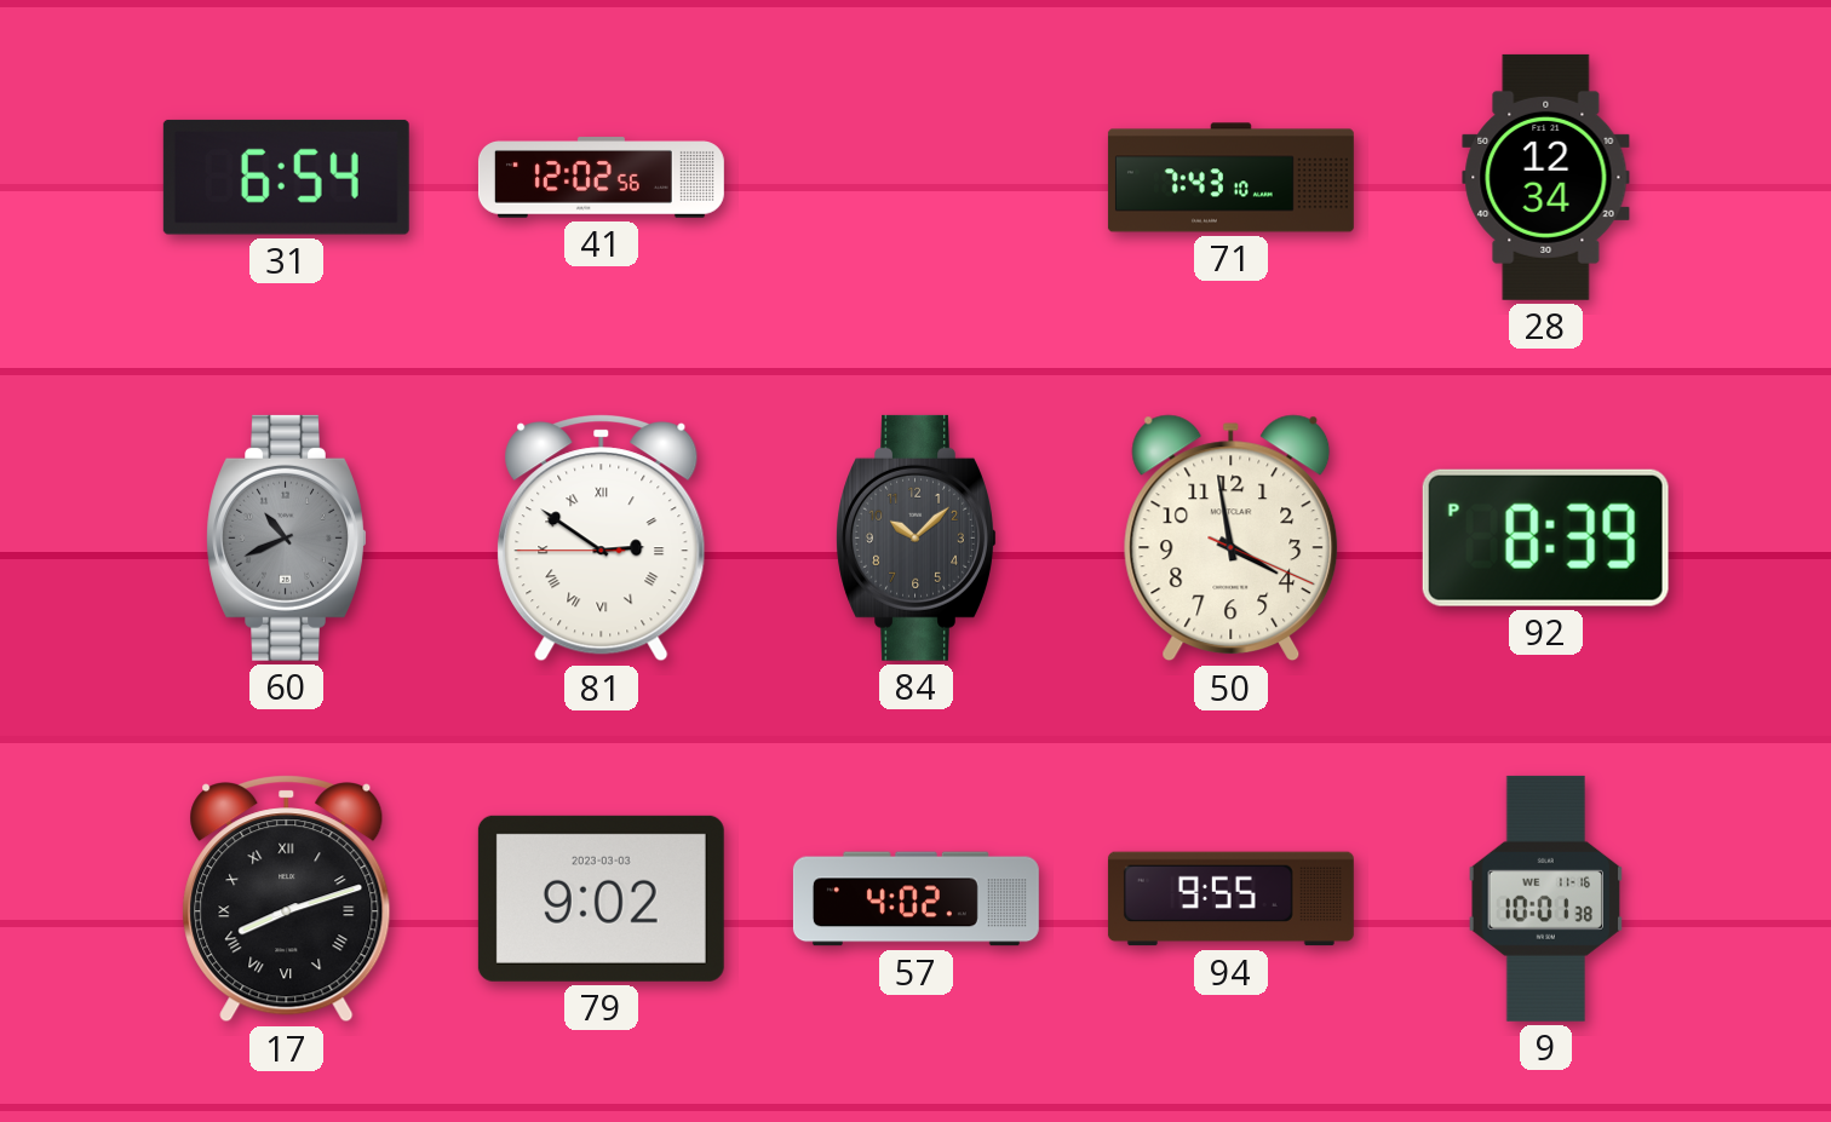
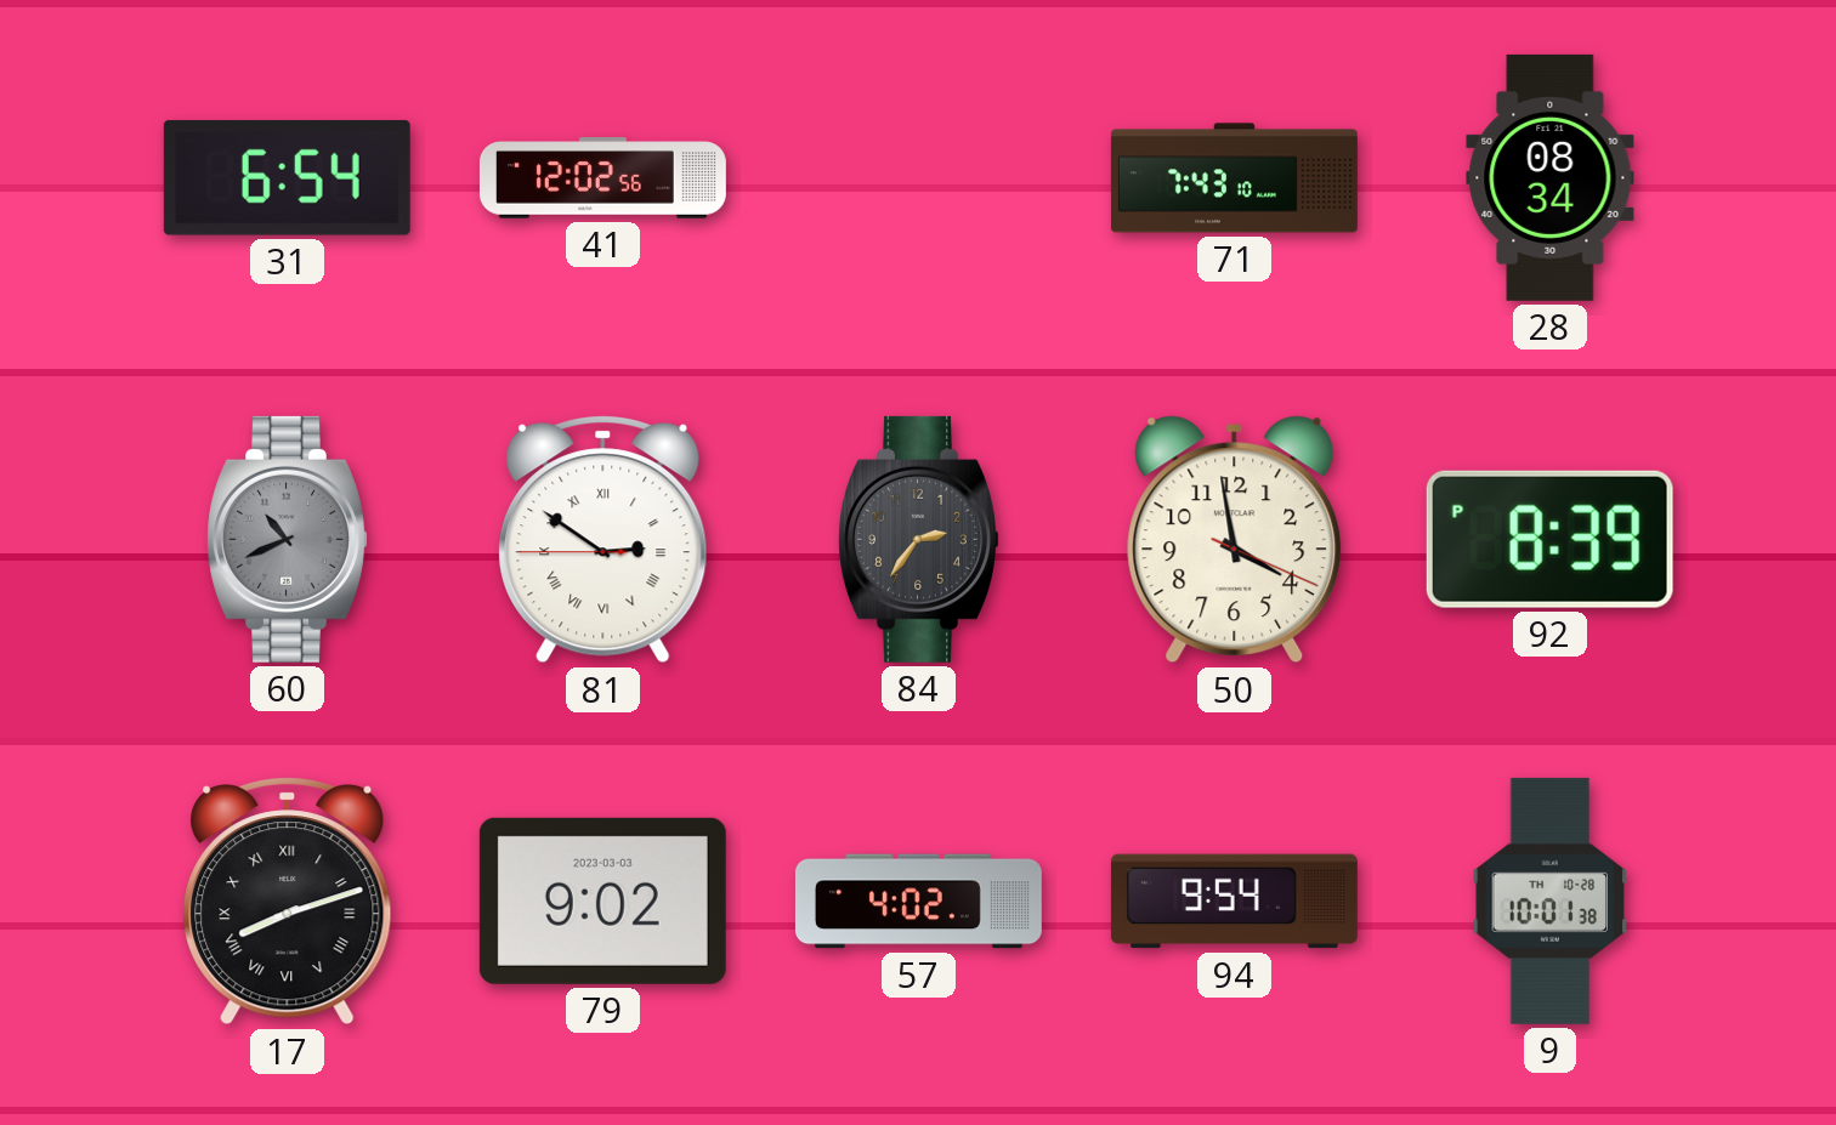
28: 12:34 -> 08:34
84: 10:08 -> 2:36
94: 9:55 -> 9:54
9 date: WE 11-16 -> TH 10-28
